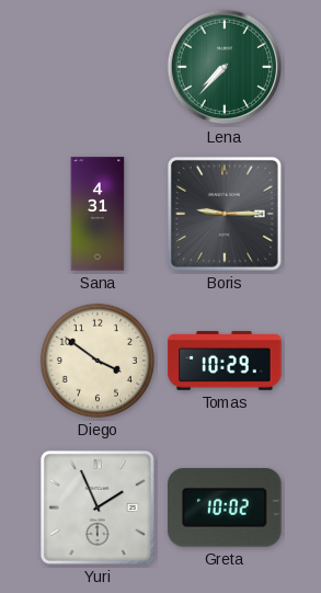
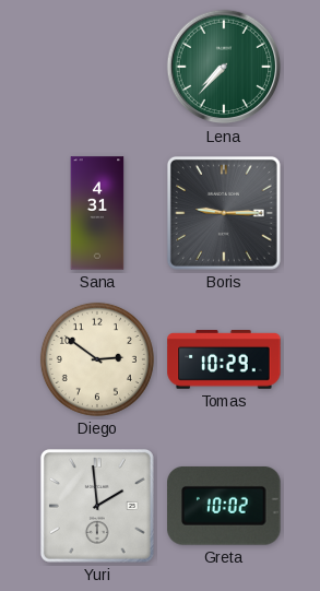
Diego: 3:51 -> 2:51
Yuri: 1:56 -> 1:59
